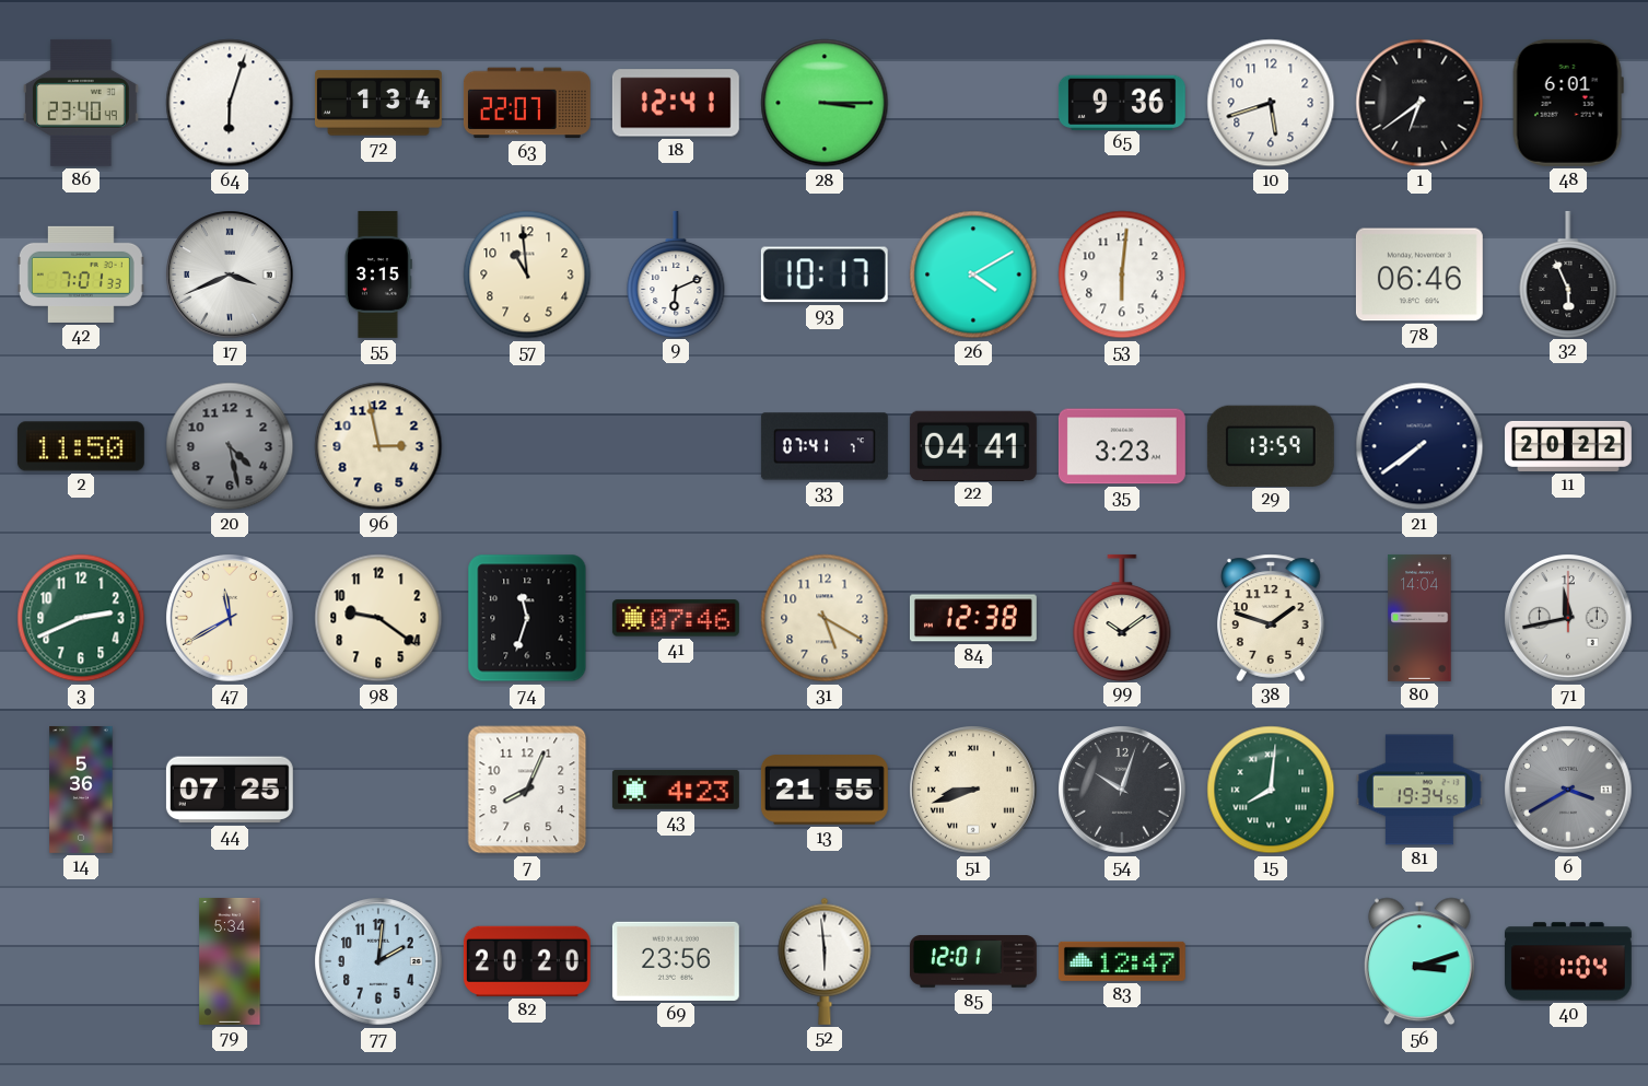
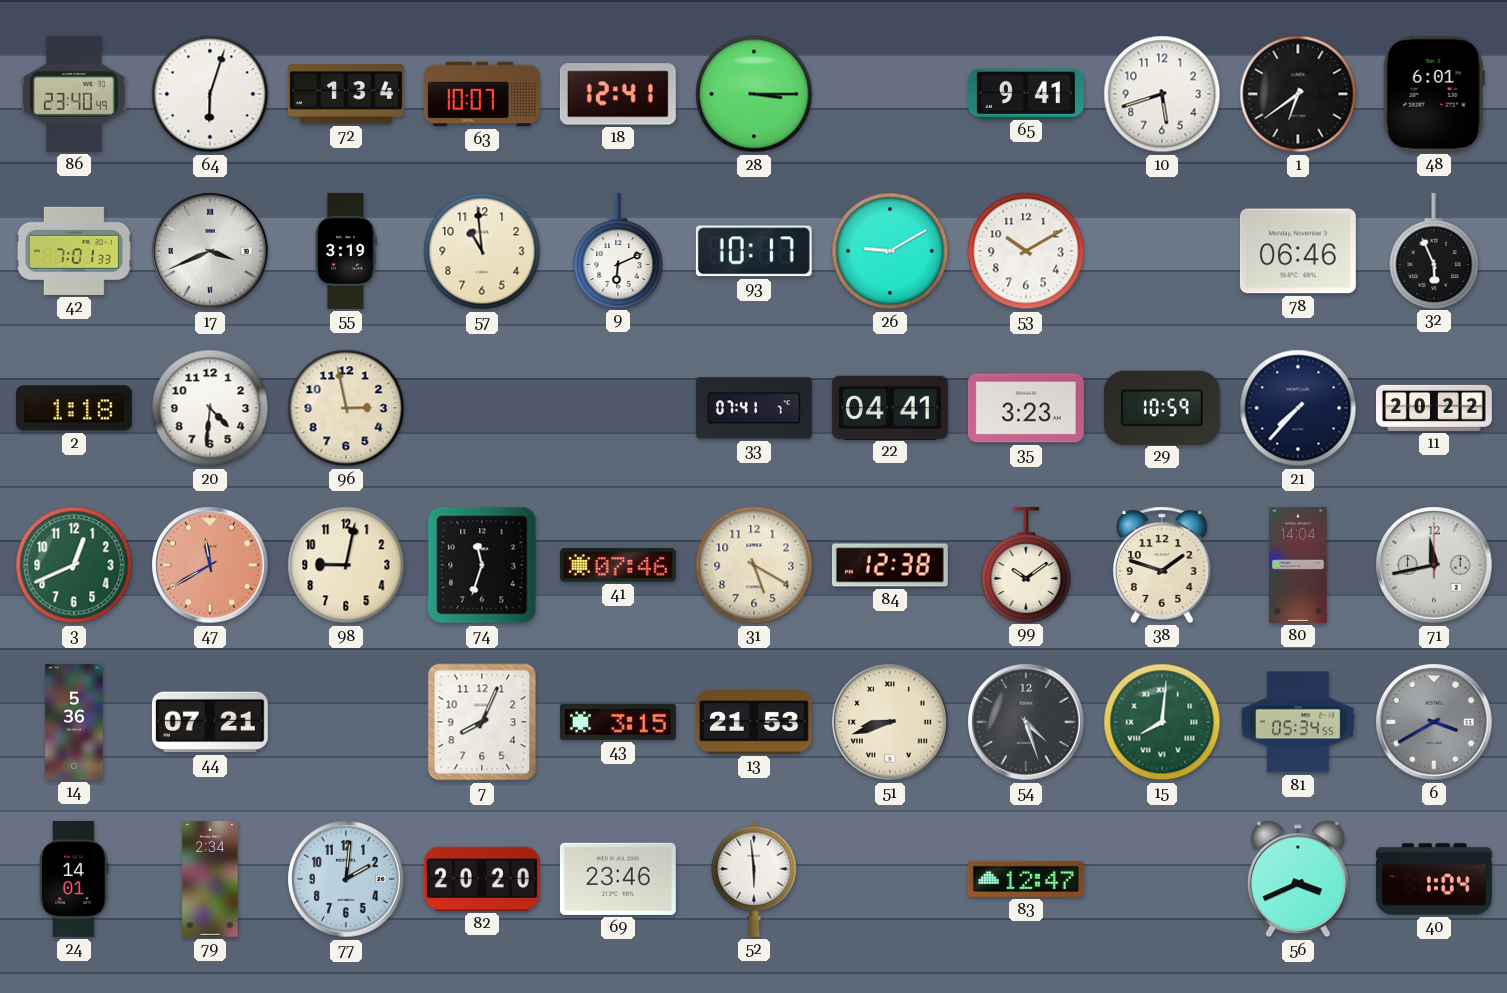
63: 22:07 -> 10:07
65: 9:36 -> 9:41
55: 3:15 -> 3:19
26: 4:10 -> 9:10
53: 6:01 -> 10:10
2: 11:50 -> 1:18
20: 4:28 -> 4:31
20 dial: grey -> white
29: 13:59 -> 10:59
21: 7:39 -> 7:37
3: 2:41 -> 12:41
47 dial: cream -> salmon
98: 9:21 -> 9:02
44: 07:25 -> 07:21
43: 4:23 -> 3:15
13: 21:55 -> 21:53
54: 10:03 -> 4:27
81: 19:34 -> 05:34
24: none -> 14:01
79: 5:34 -> 2:34
69: 23:56 -> 23:46
85: 12:01 -> none
56: 3:12 -> 3:41
